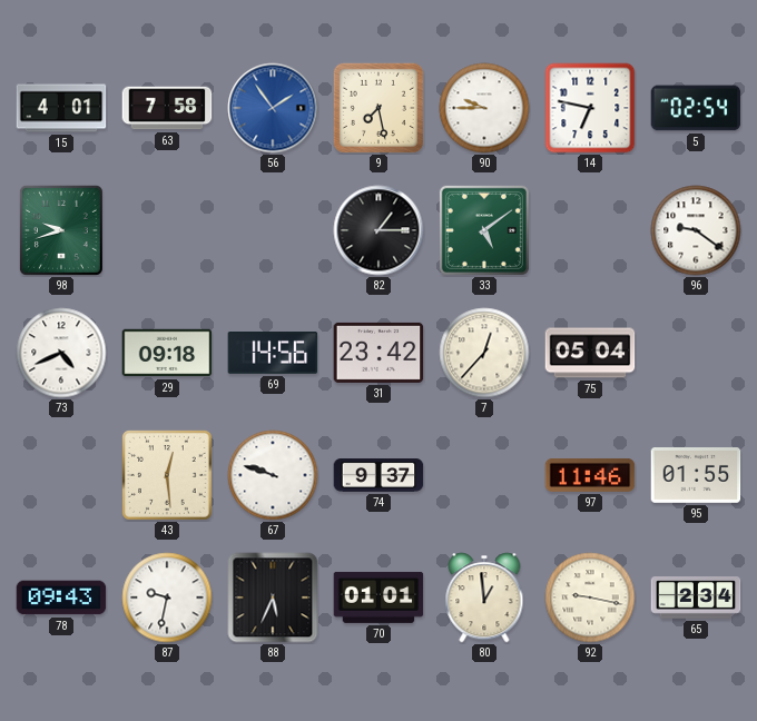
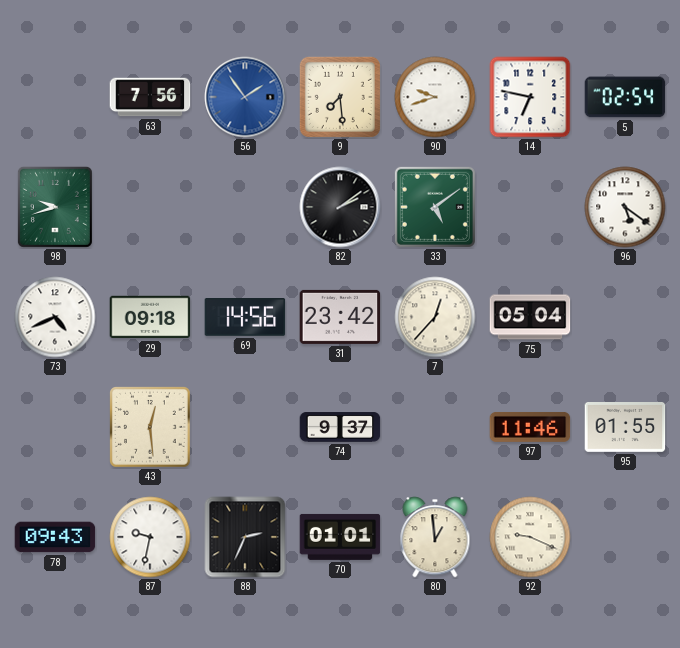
15: 4:01 -> none
63: 7:58 -> 7:56
9: 7:28 -> 7:29
90: 9:45 -> 9:42
82: 1:15 -> 2:09
96: 9:21 -> 5:21
67: 9:48 -> none
88: 5:34 -> 2:34
92: 9:17 -> 9:19
65: 2:34 -> none
